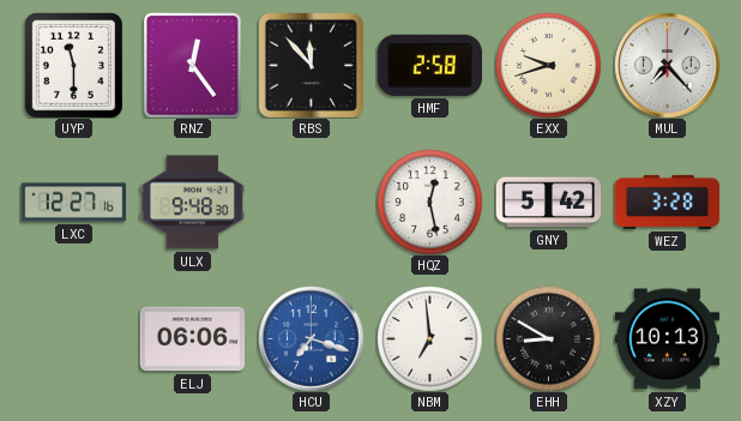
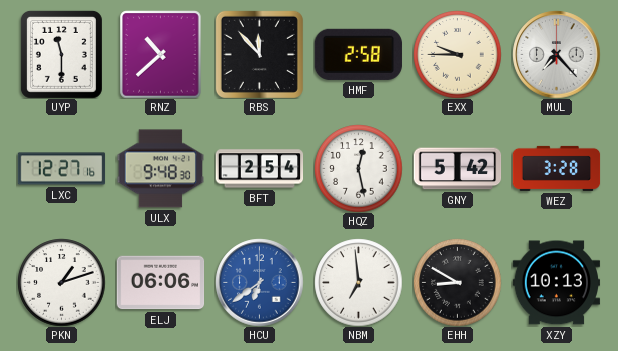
RNZ: 12:24 -> 10:38
EXX: 9:42 -> 9:45
BFT: none -> 2:54
PKN: none -> 1:12
HCU: 7:18 -> 6:39
